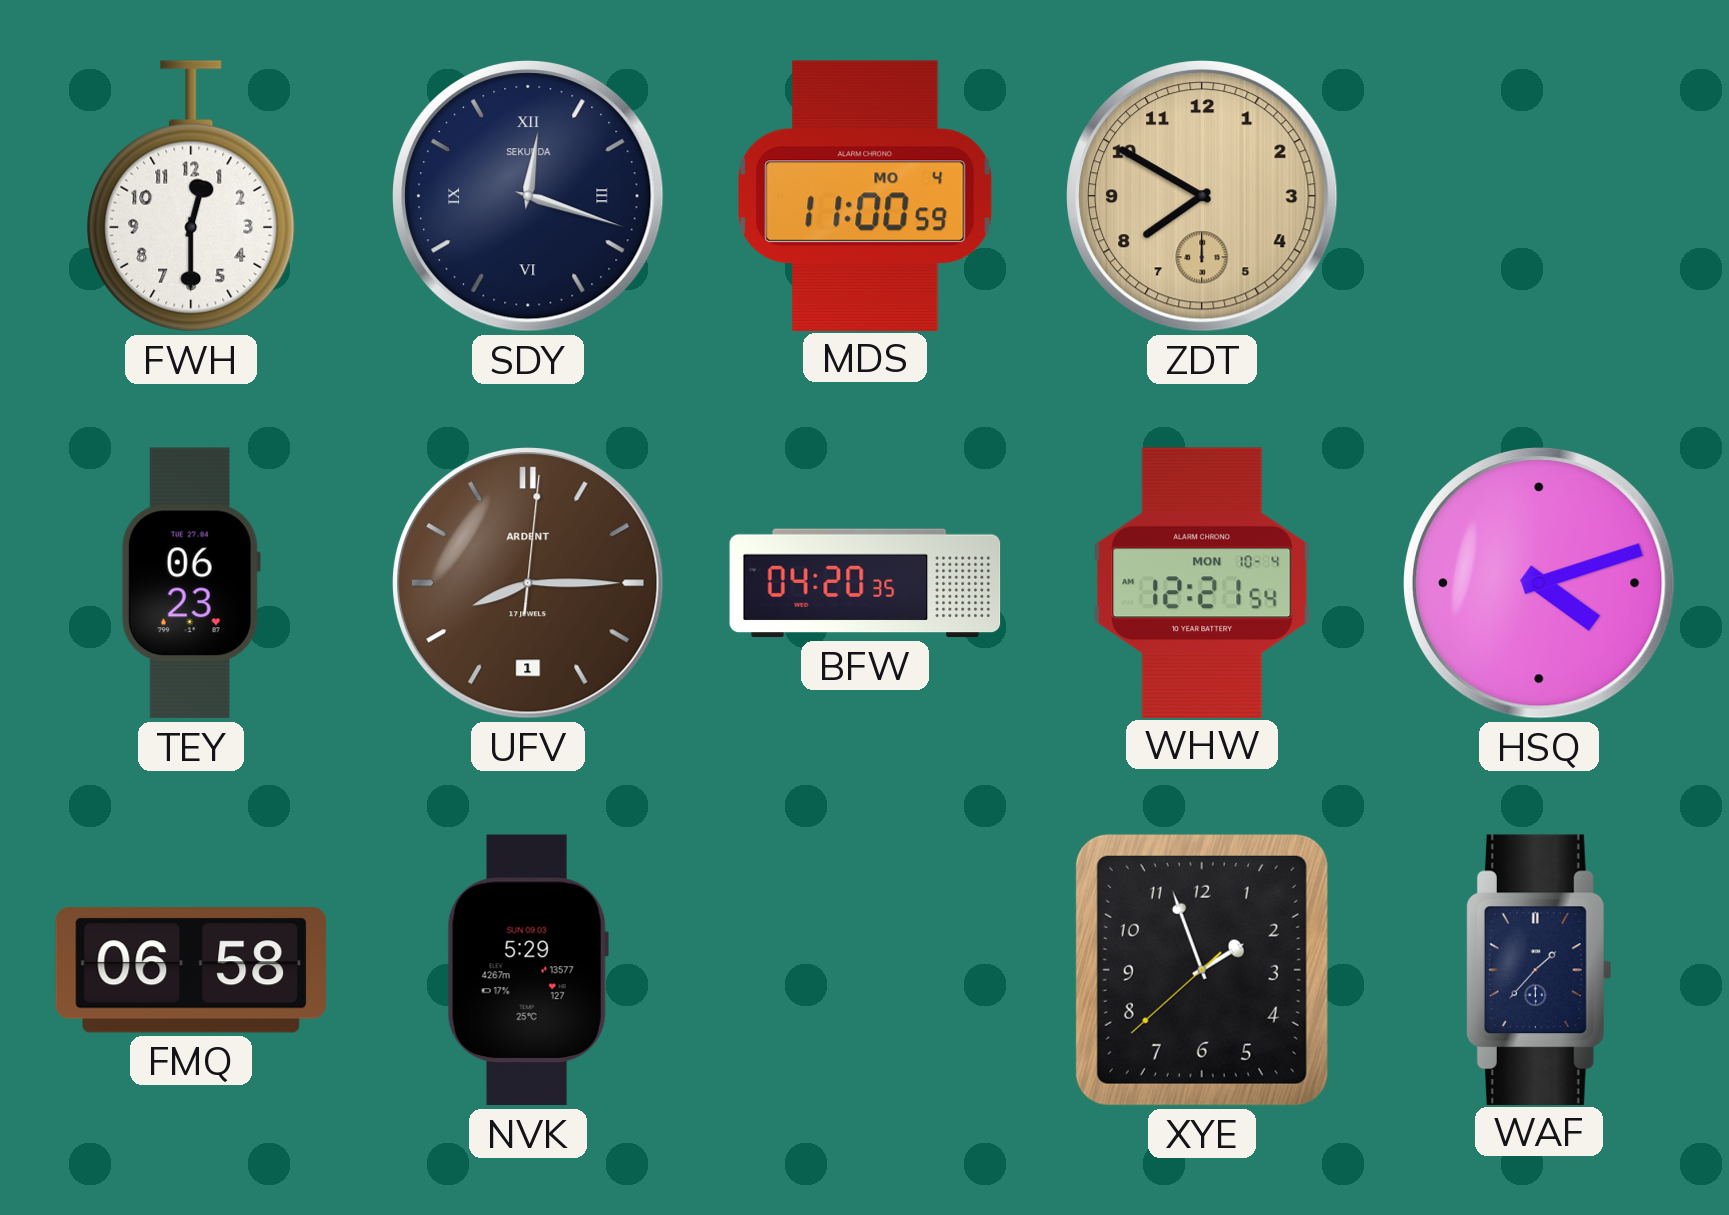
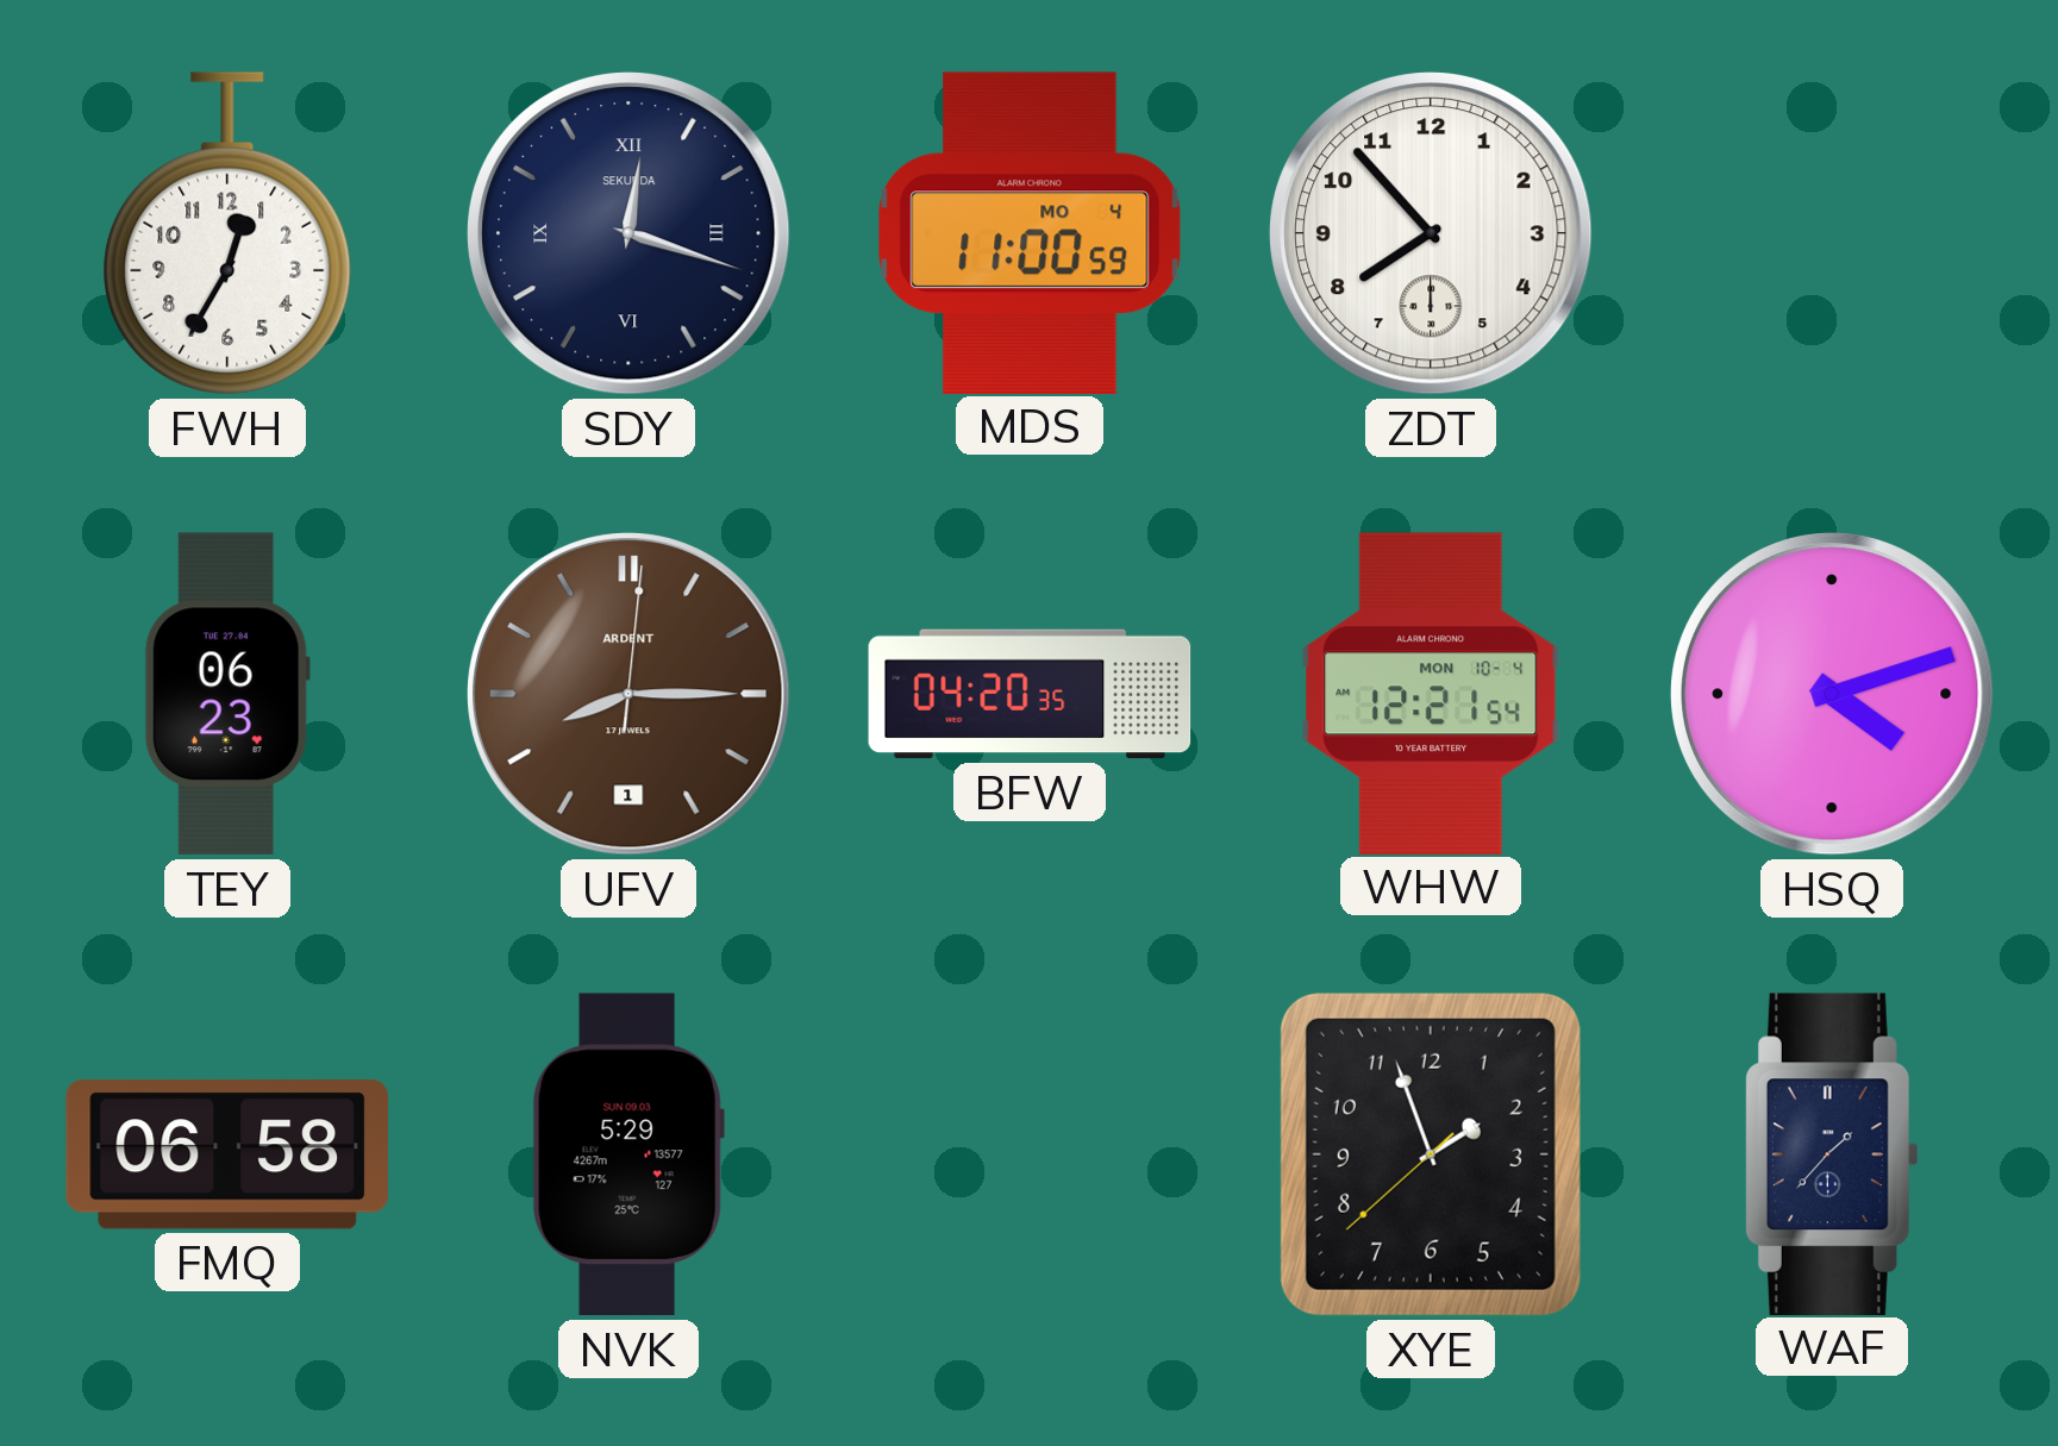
FWH: 12:30 -> 12:35
ZDT: 7:50 -> 7:53
ZDT dial: champagne -> white
